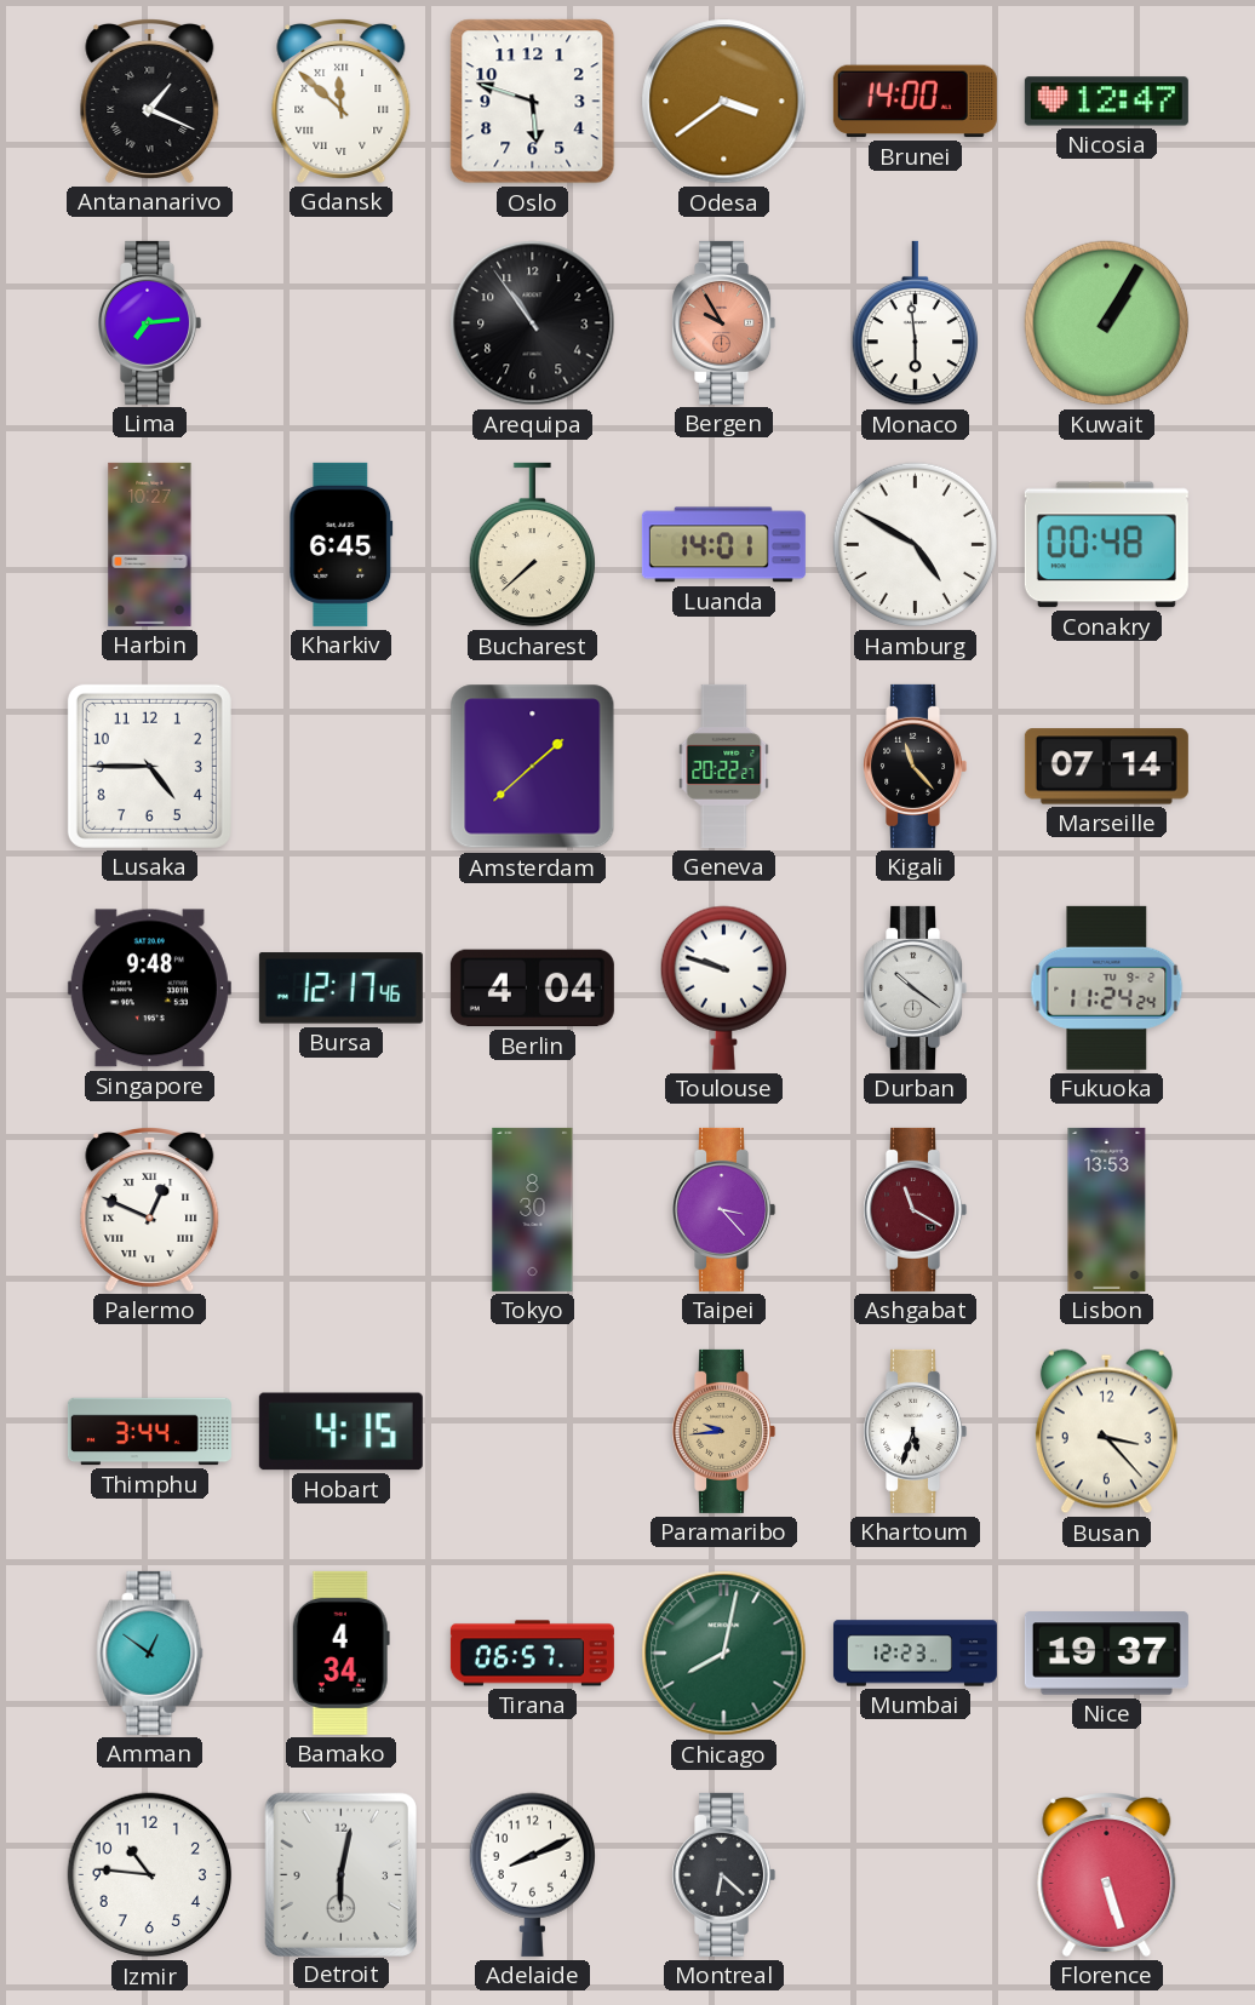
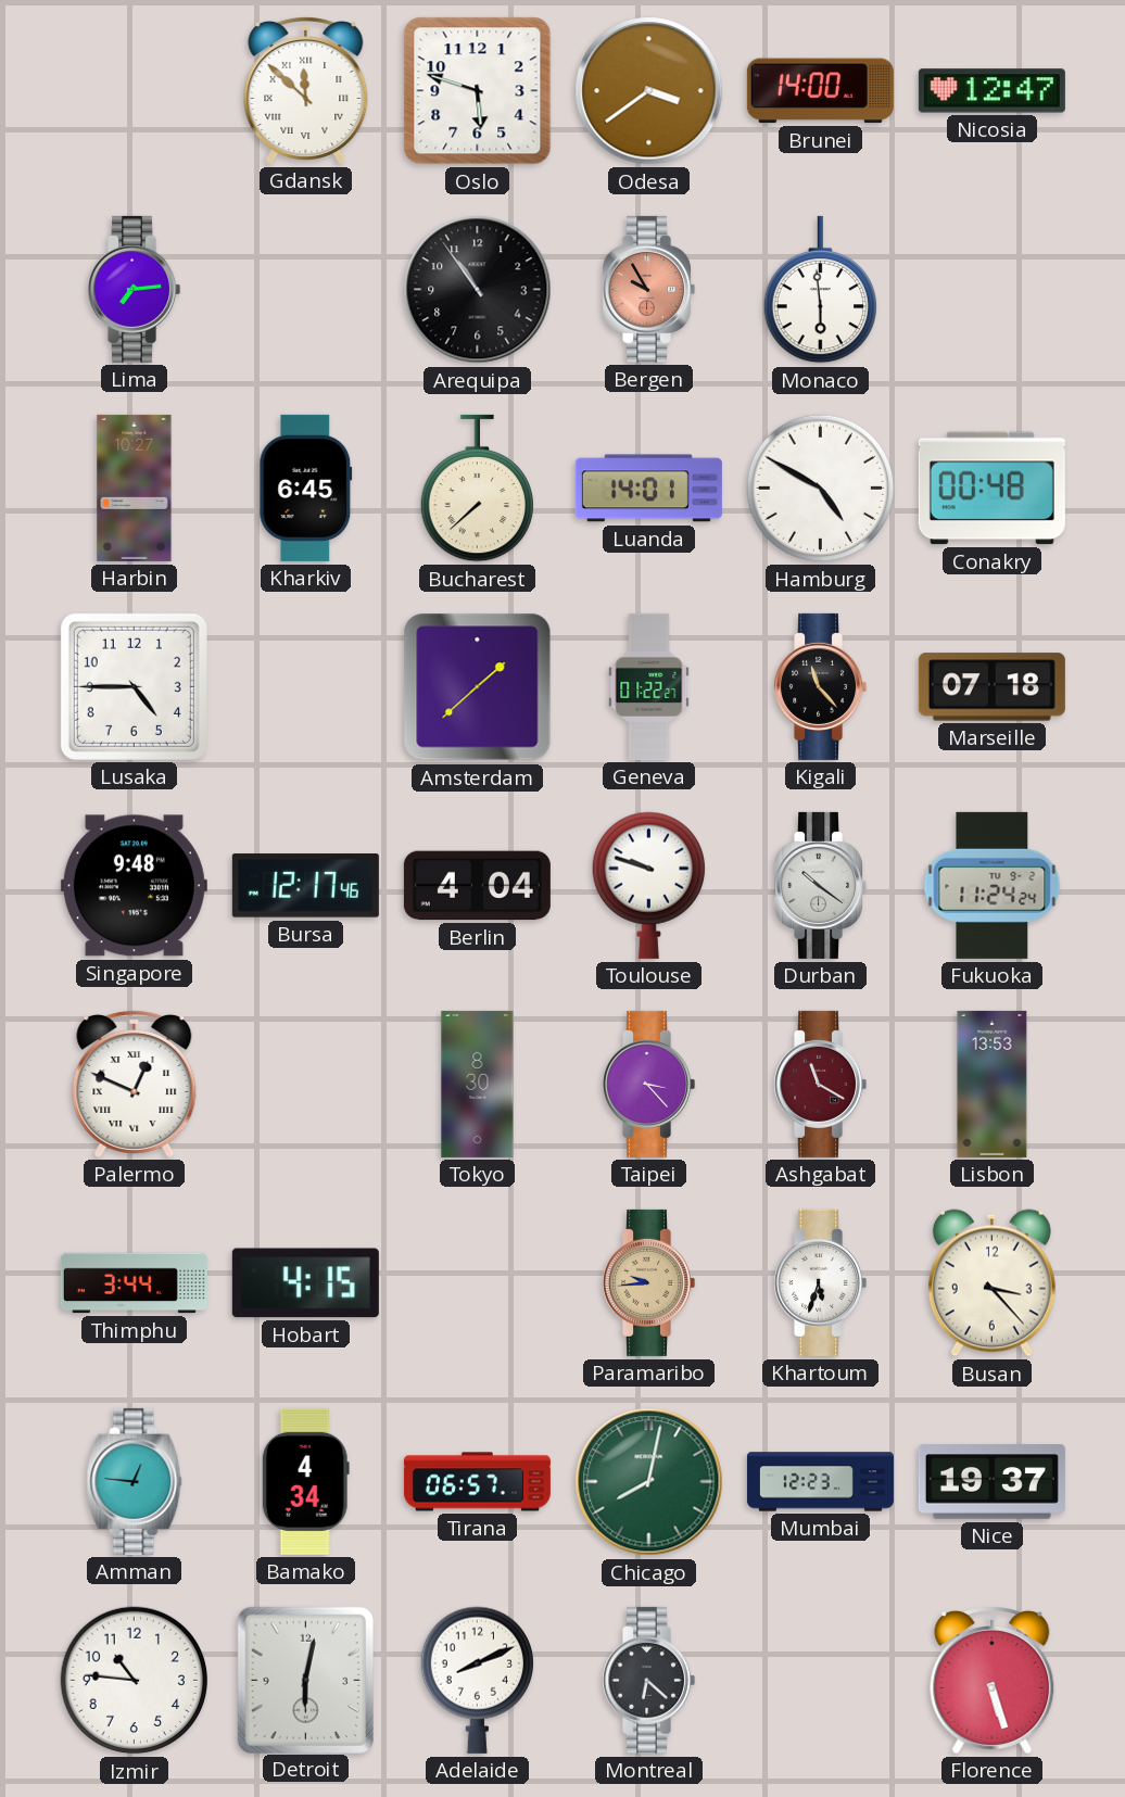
Antananarivo: 1:19 -> none
Kuwait: 1:05 -> none
Geneva: 20:22 -> 01:22
Marseille: 07:14 -> 07:18
Amman: 12:51 -> 12:46
